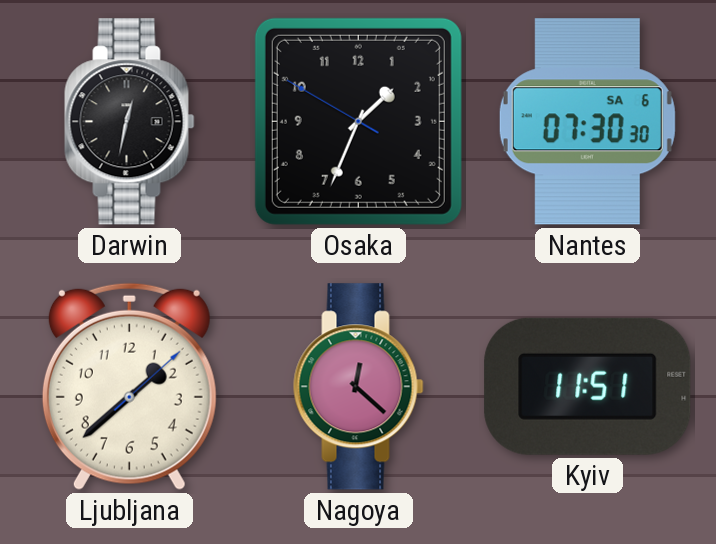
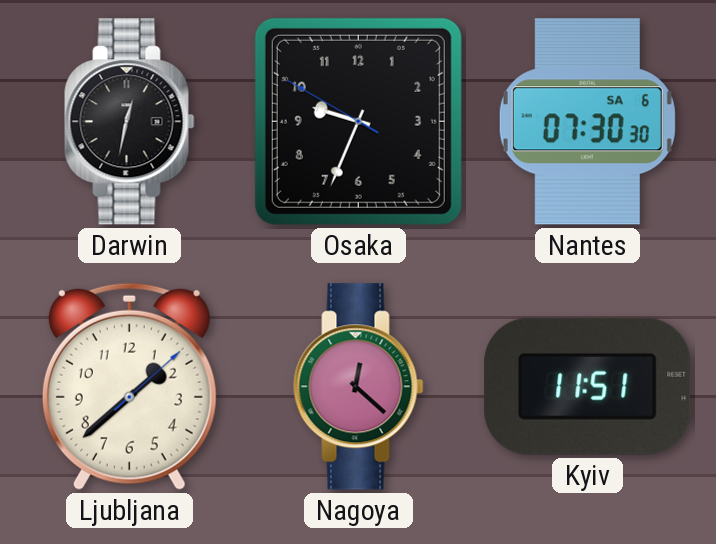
Osaka: 1:33 -> 9:33
